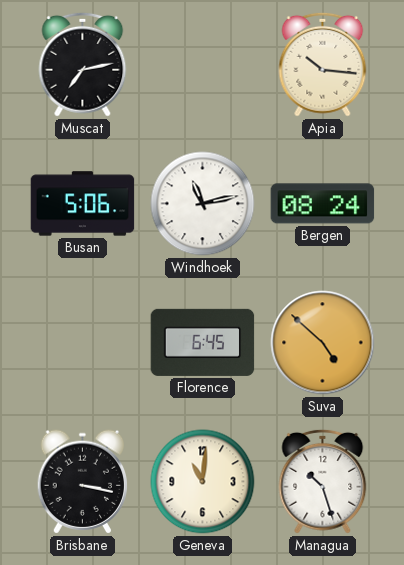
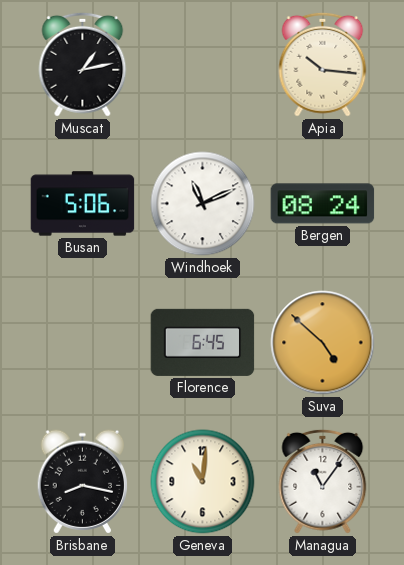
Muscat: 7:13 -> 1:13
Windhoek: 11:13 -> 11:11
Brisbane: 3:17 -> 8:17
Managua: 10:27 -> 11:06
